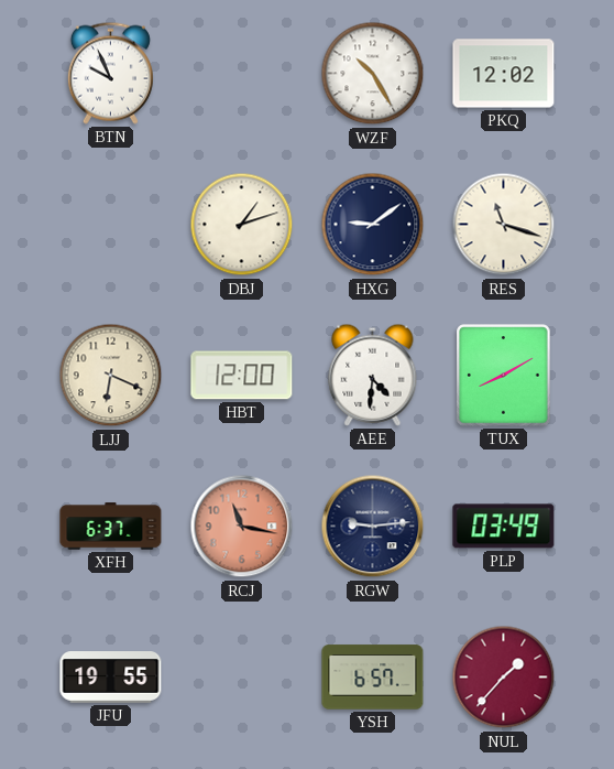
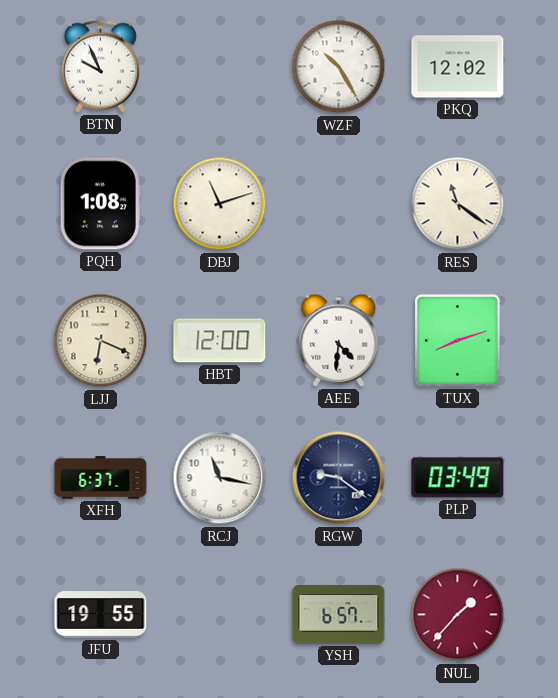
PQH: none -> 1:08
DBJ: 1:12 -> 11:12
HXG: 9:09 -> none
RES: 11:18 -> 11:21
TUX: 8:10 -> 8:12
RCJ dial: salmon -> white
RGW: 9:14 -> 9:21
